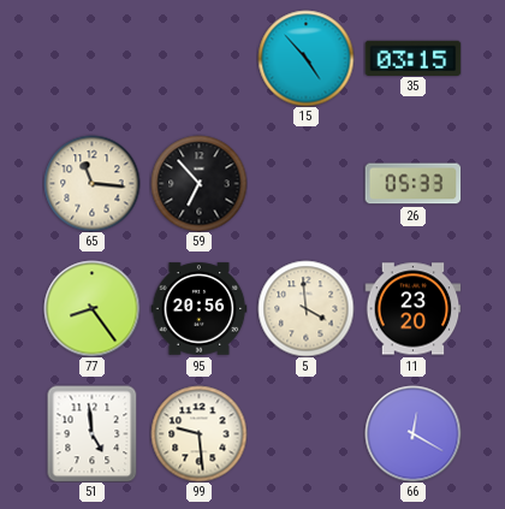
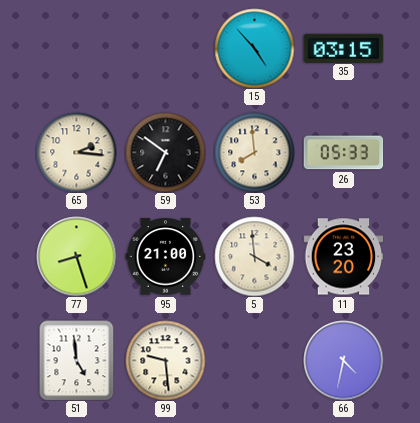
65: 11:16 -> 2:16
59: 6:53 -> 6:51
53: none -> 7:59
77: 8:24 -> 8:27
95: 20:56 -> 21:00
66: 12:20 -> 4:32
